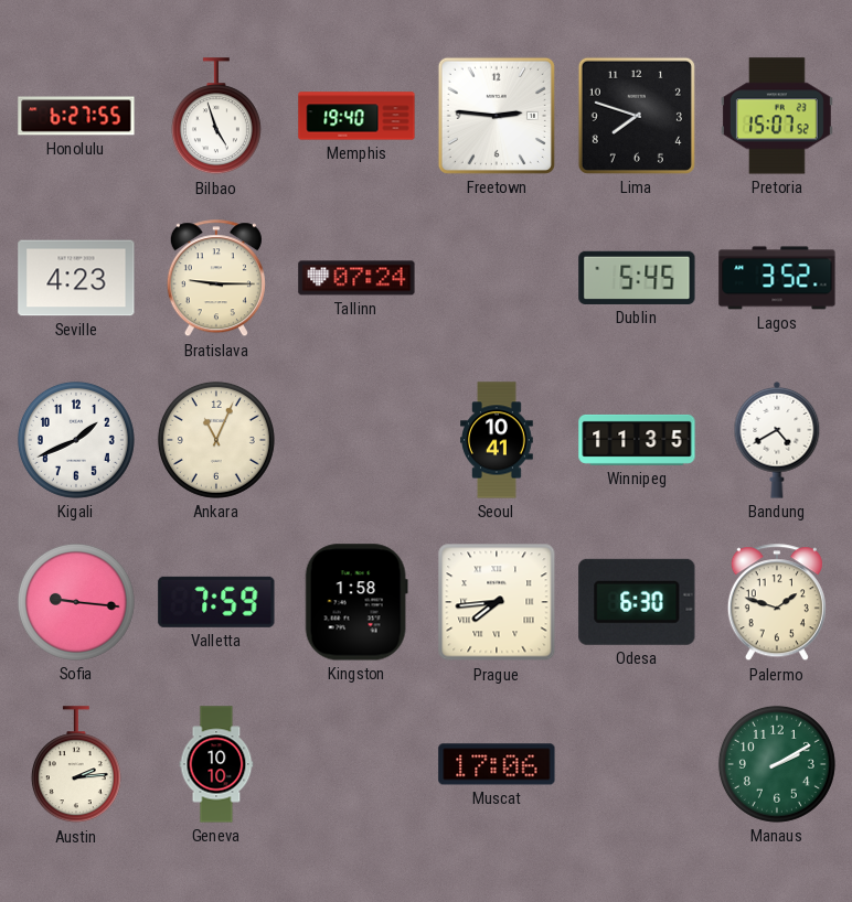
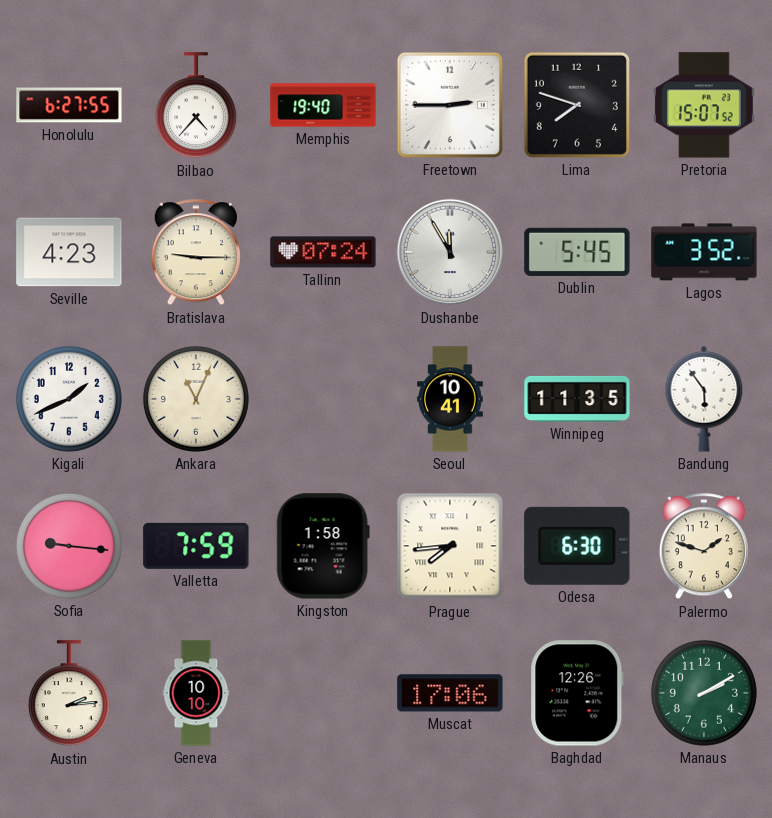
Bilbao: 4:57 -> 4:37
Freetown: 2:46 -> 2:45
Dushanbe: none -> 11:55
Bandung: 4:40 -> 5:54
Baghdad: none -> 12:26
